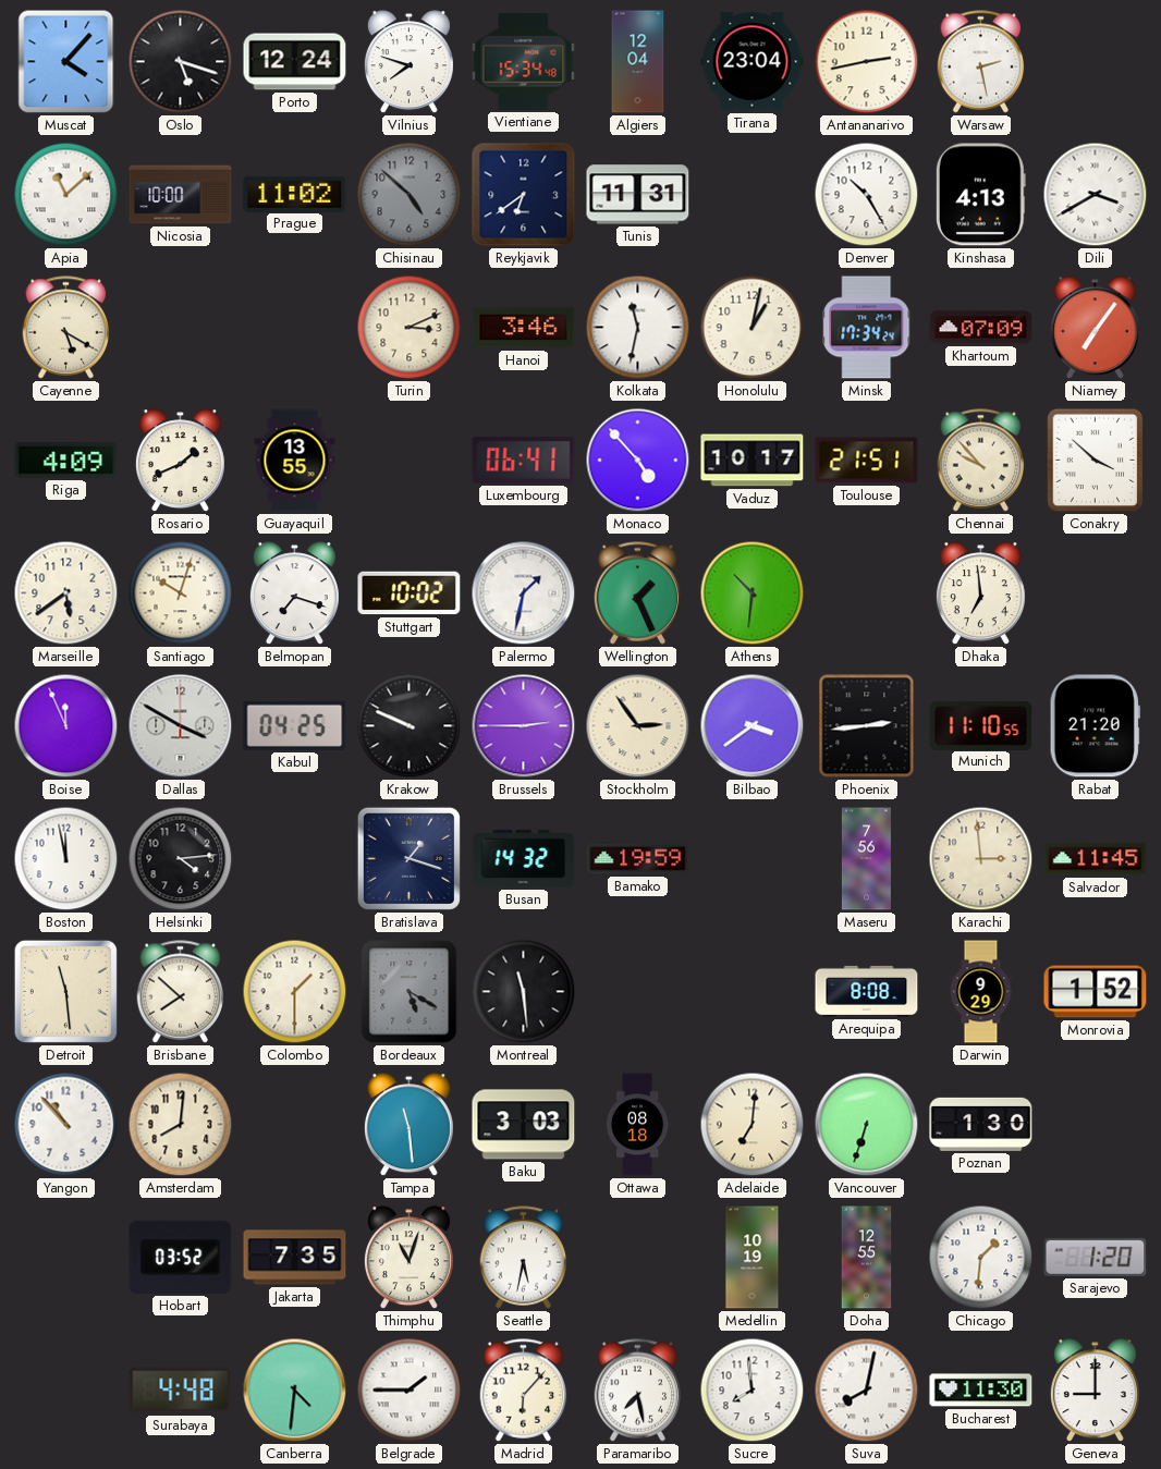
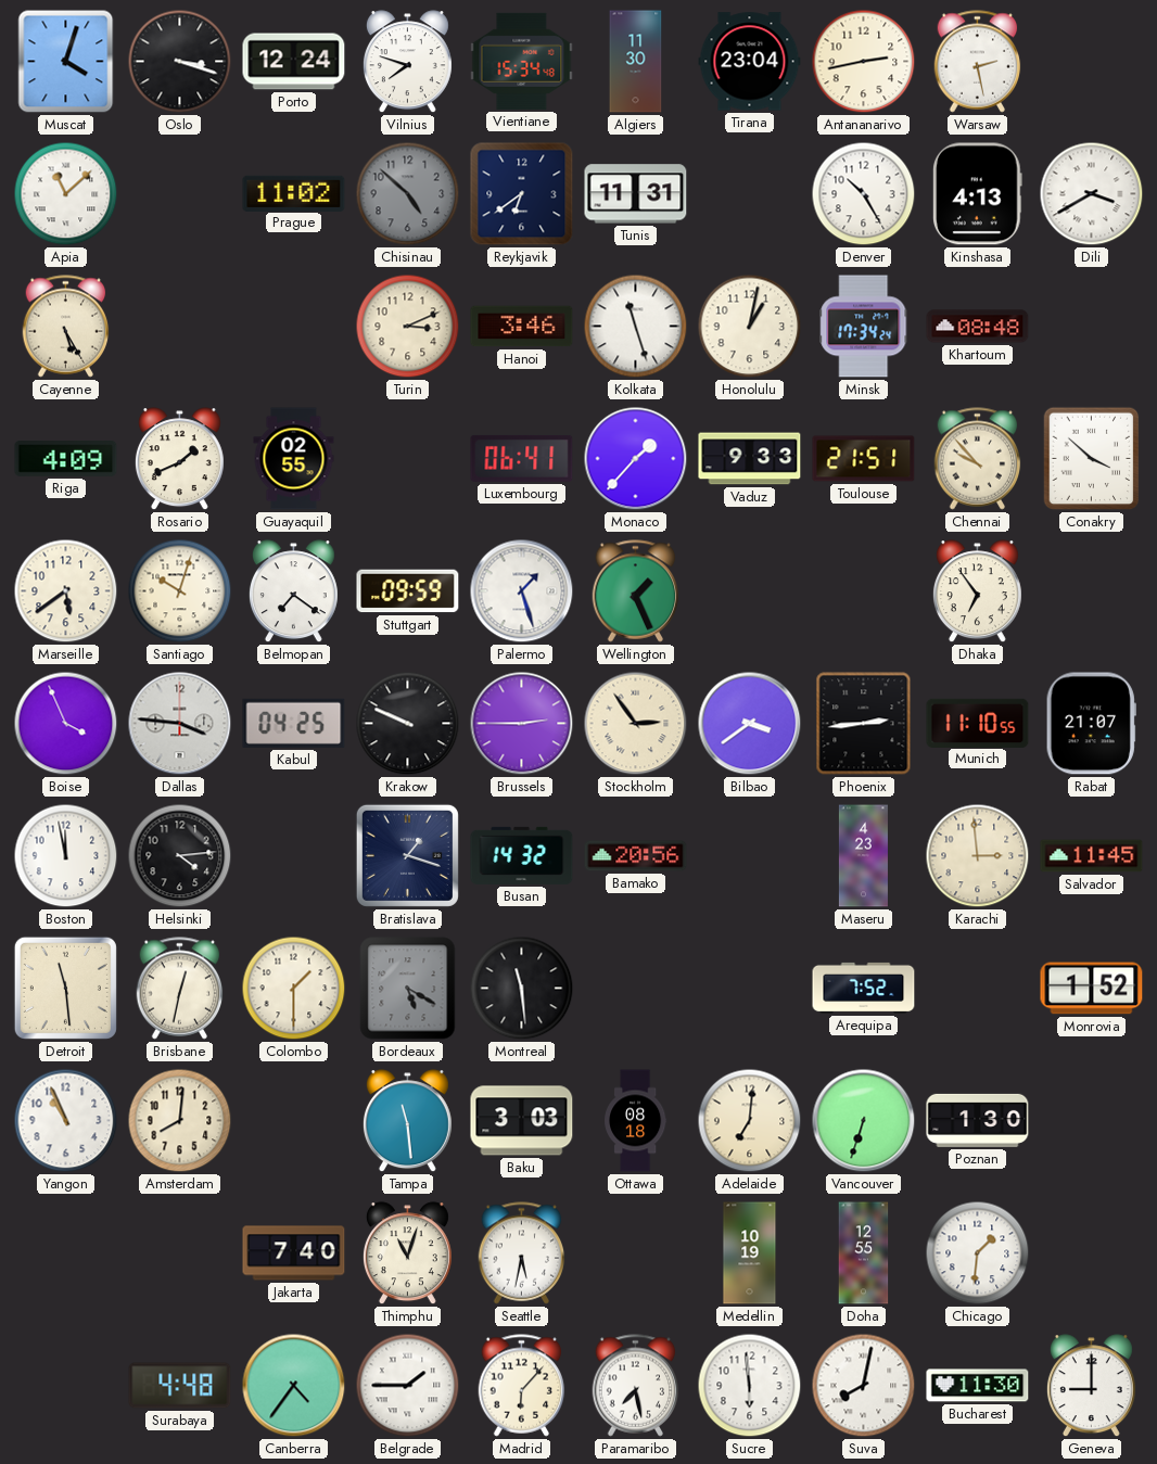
Muscat: 4:07 -> 4:03
Oslo: 5:18 -> 3:18
Algiers: 12:04 -> 11:30
Nicosia: 10:00 -> none
Cayenne: 5:20 -> 5:25
Kolkata: 11:32 -> 11:27
Khartoum: 07:09 -> 08:48
Niamey: 7:06 -> none
Guayaquil: 13:55 -> 02:55
Monaco: 4:53 -> 1:37
Vaduz: 10:17 -> 9:33
Belmopan: 7:18 -> 7:21
Stuttgart: 10:02 -> 09:59
Palermo: 1:32 -> 1:27
Athens: 10:31 -> none
Dhaka: 6:59 -> 6:54
Boise: 11:56 -> 3:56
Dallas: 3:50 -> 3:46
Rabat: 21:20 -> 21:07
Bamako: 19:59 -> 20:56
Maseru: 7:56 -> 4:23
Brisbane: 7:52 -> 12:32
Arequipa: 8:08 -> 7:52
Darwin: 9:29 -> none
Yangon: 10:53 -> 10:56
Hobart: 03:52 -> none
Jakarta: 7:35 -> 7:40
Sarajevo: 1:20 -> none
Canberra: 4:31 -> 4:36
Sucre: 7:59 -> 5:59
